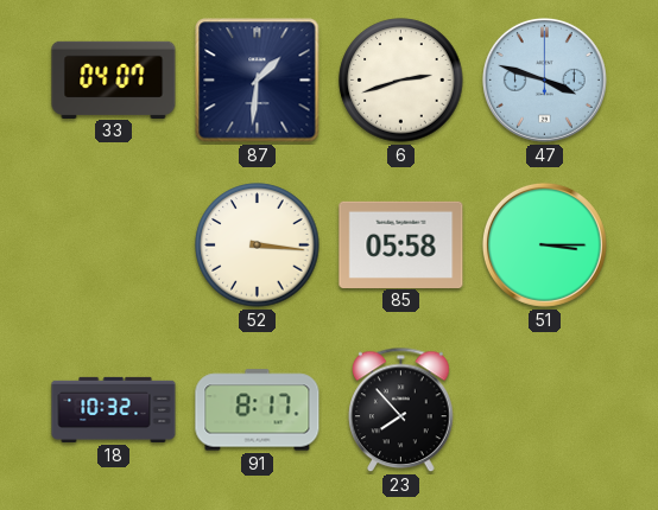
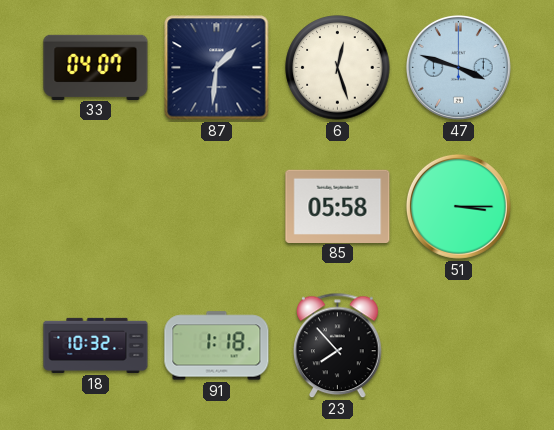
6: 2:42 -> 12:27
52: 3:16 -> none
91: 8:17 -> 1:18
